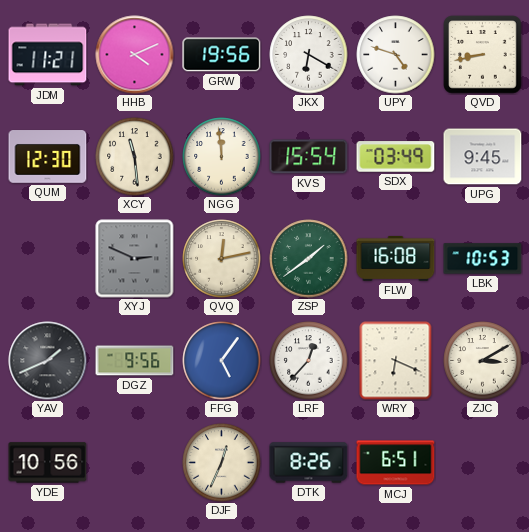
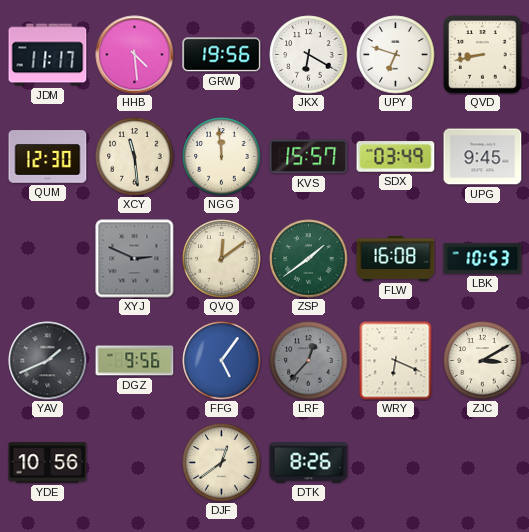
JDM: 11:21 -> 11:17
HHB: 4:11 -> 4:29
UPY: 4:48 -> 6:48
KVS: 15:54 -> 15:57
QVQ: 12:13 -> 12:09
LRF dial: white -> grey
DJF: 12:34 -> 12:39
MCJ: 6:51 -> none
